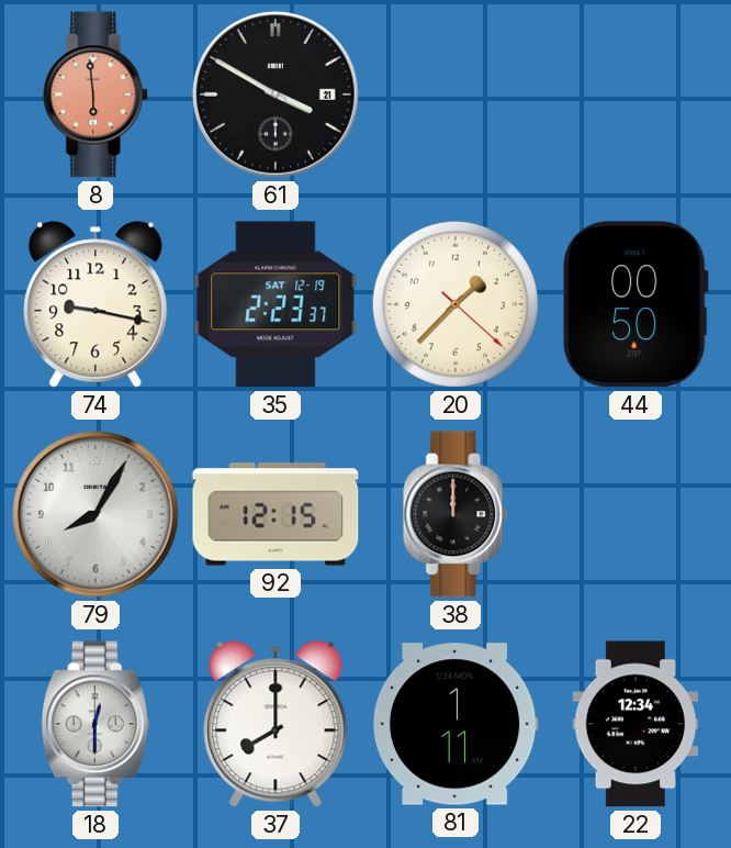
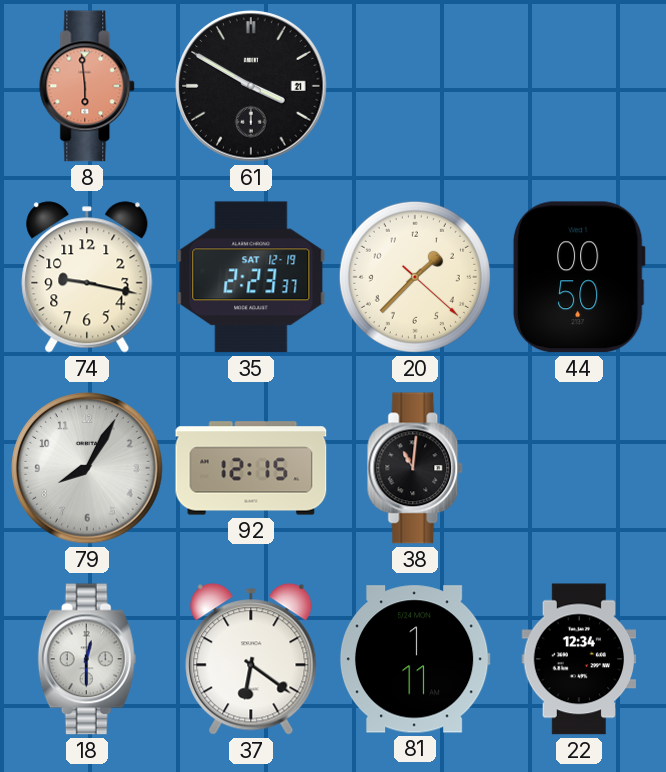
38: 12:00 -> 11:01
37: 8:00 -> 6:21
